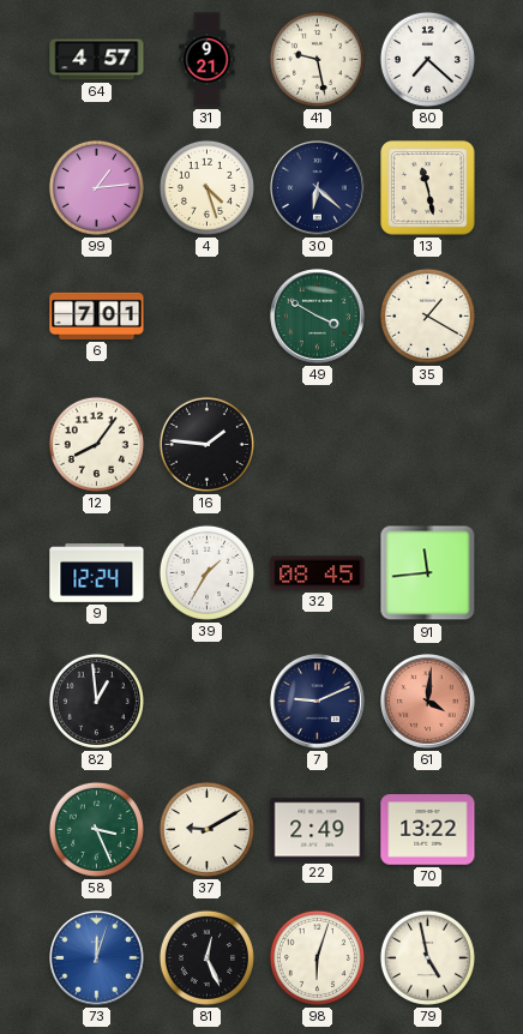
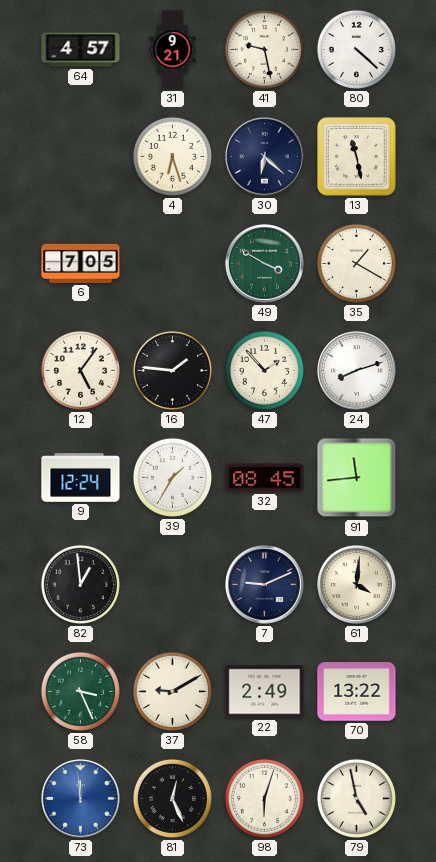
80: 7:22 -> 4:22
99: 1:14 -> none
4: 4:27 -> 6:27
6: 7:01 -> 7:05
12: 8:06 -> 5:06
47: none -> 1:53
24: none -> 8:12
61 dial: salmon -> cream
73: 12:03 -> 11:59
